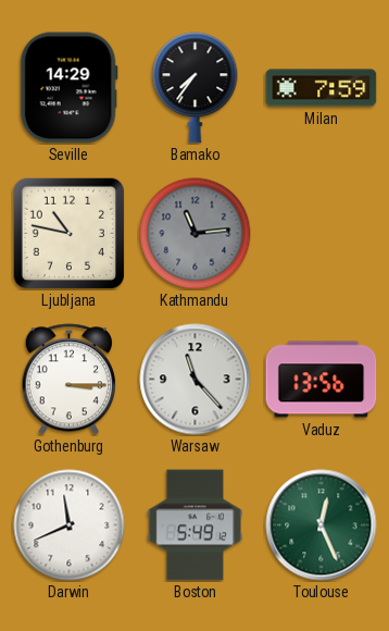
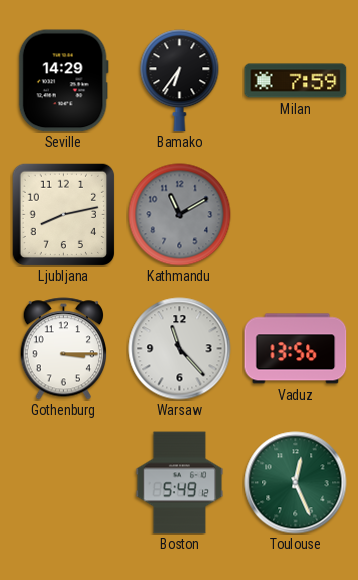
Bamako: 7:36 -> 6:36
Ljubljana: 10:47 -> 8:13
Kathmandu: 11:14 -> 11:10
Darwin: 11:41 -> none
